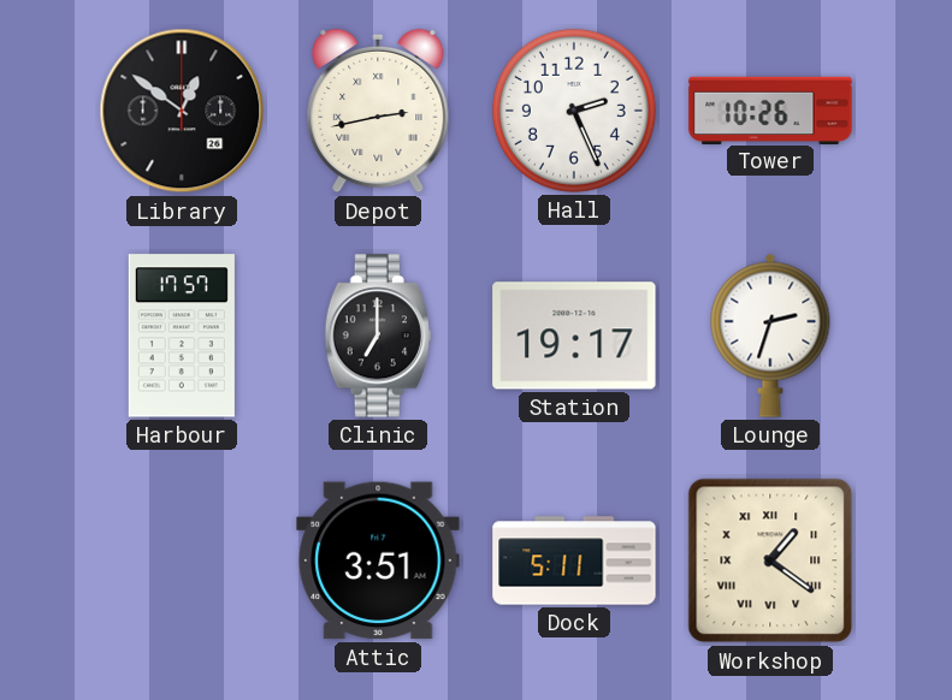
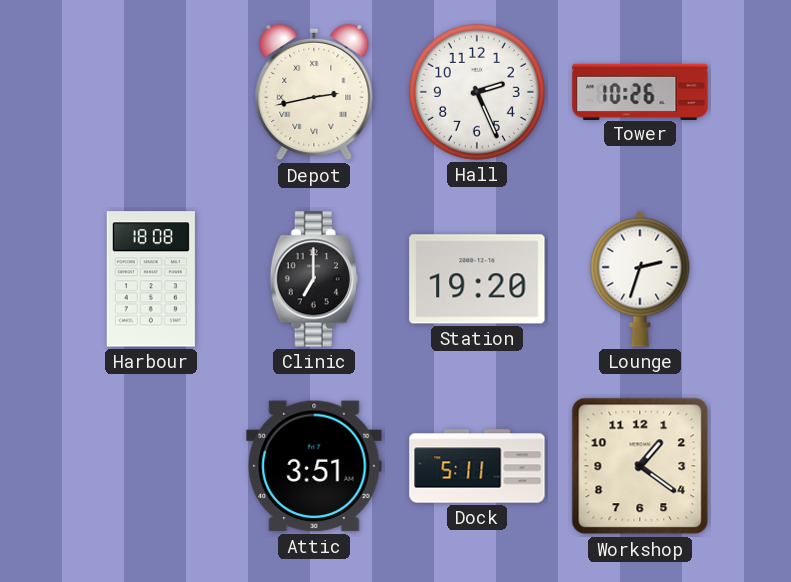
Library: 12:51 -> none
Harbour: 17:57 -> 18:08
Station: 19:17 -> 19:20
Workshop numerals: Roman -> Arabic
